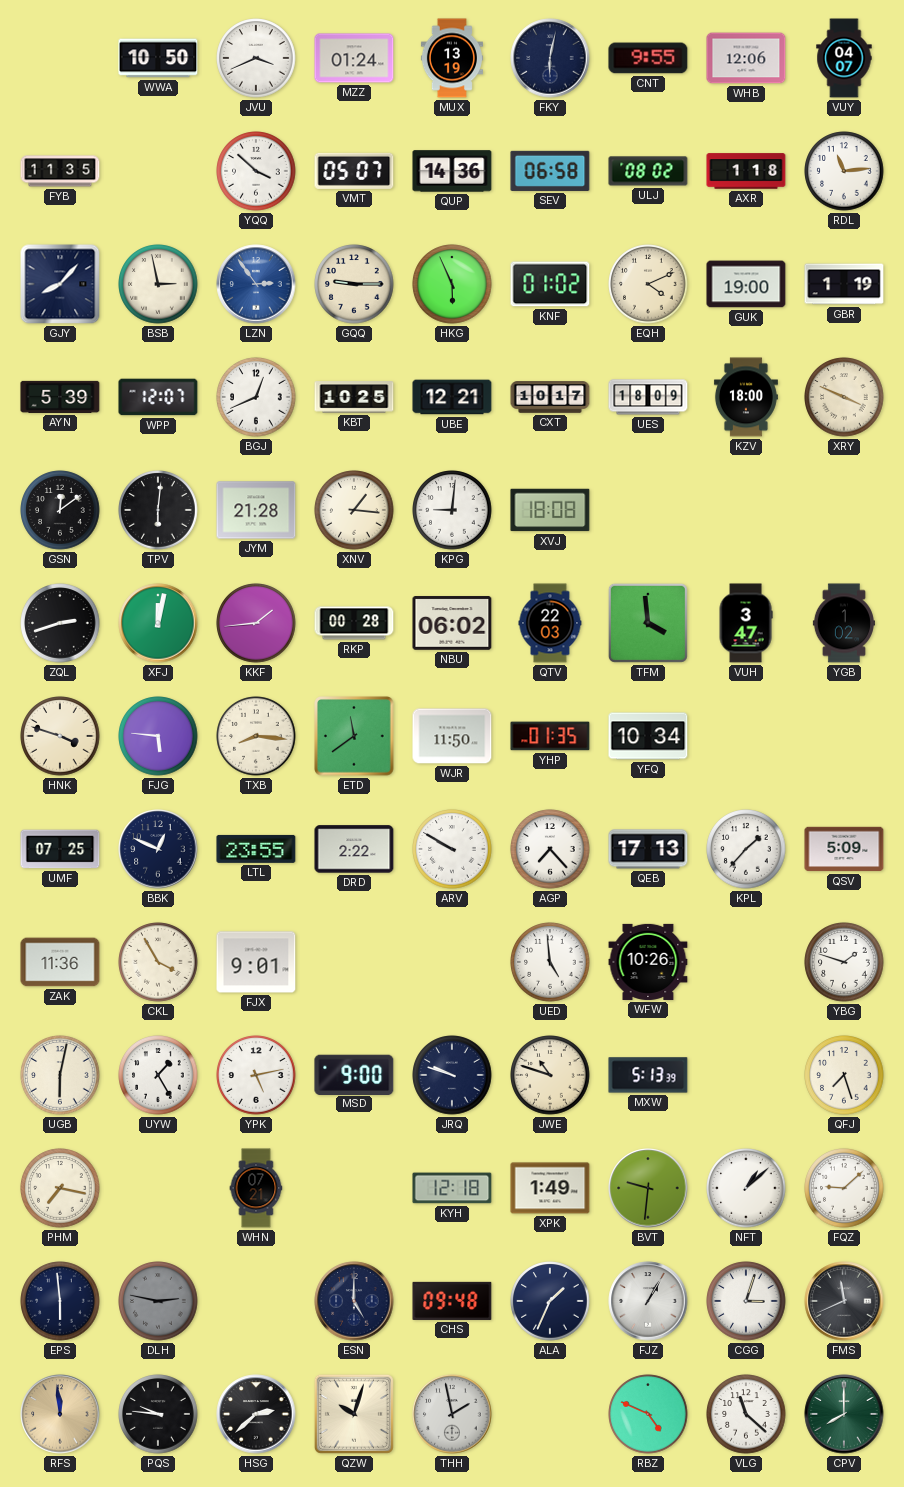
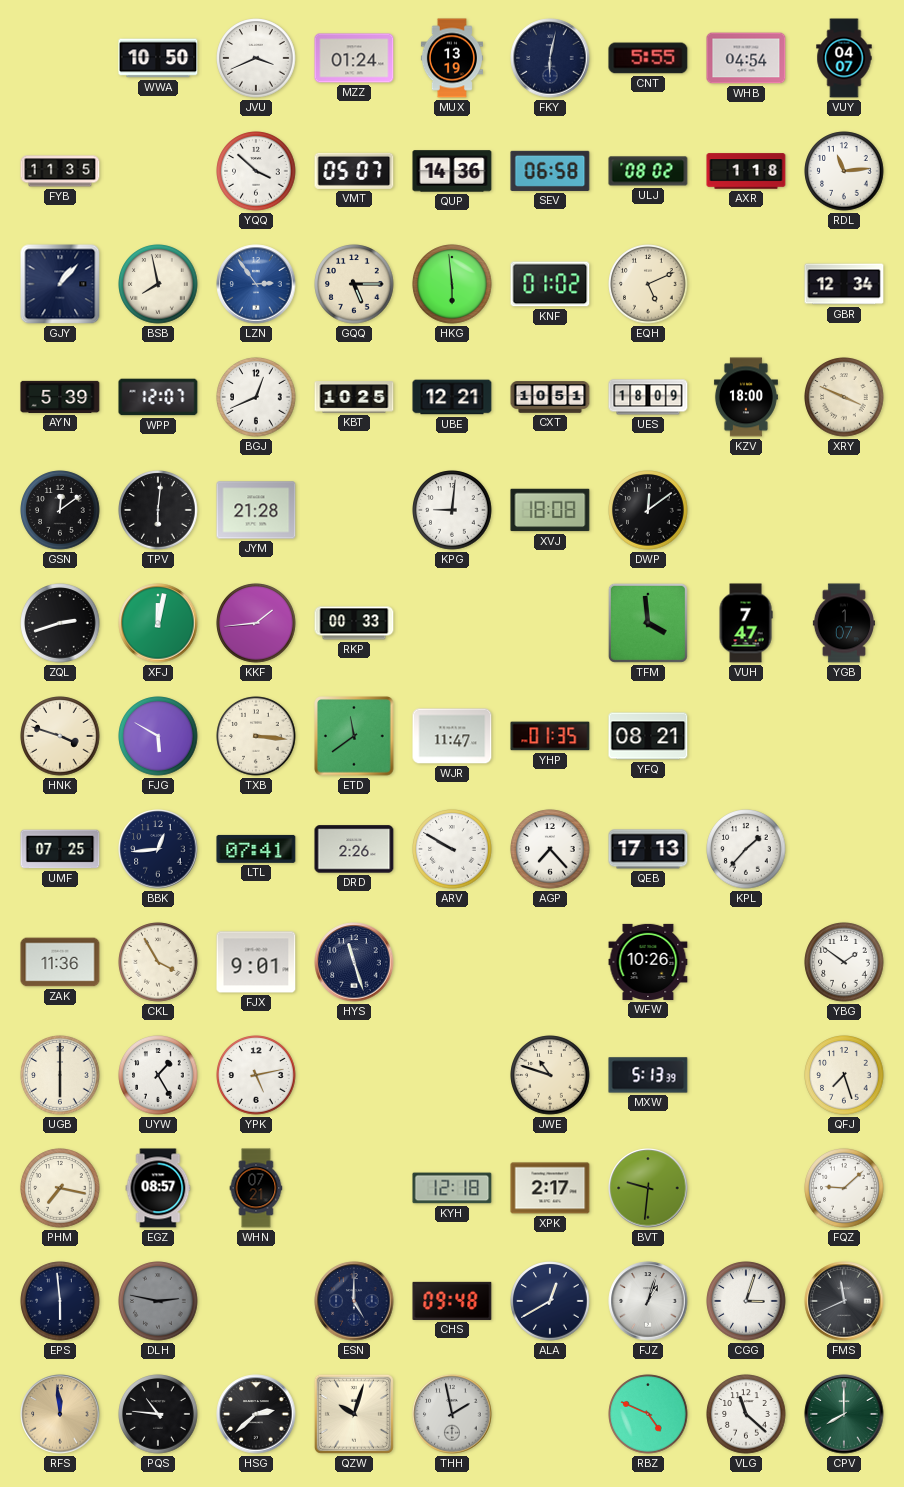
CNT: 9:55 -> 5:55
WHB: 12:06 -> 04:54
GJY: 8:07 -> 1:07
BSB: 2:58 -> 7:58
GQQ: 9:15 -> 5:15
HKG: 5:56 -> 5:59
EQH: 4:11 -> 5:11
GUK: 19:00 -> none
GBR: 1:19 -> 12:34
CXT: 10:17 -> 10:51
XNV: 1:16 -> none
DWP: none -> 12:09
RKP: 00:28 -> 00:33
NBU: 06:02 -> none
QTV: 22:03 -> none
VUH: 3:47 -> 7:47
YGB: 1:02 -> 1:07
FJG: 5:46 -> 5:50
TXB: 8:16 -> 3:16
WJR: 11:50 -> 11:47
YFQ: 10:34 -> 08:21
BBK: 12:49 -> 12:44
LTL: 23:55 -> 07:41
DRD: 2:22 -> 2:26
QSV: 5:09 -> none
HYS: none -> 11:27
UED: 4:59 -> none
YBG: 1:48 -> 1:51
UGB: 6:02 -> 6:00
MSD: 9:00 -> none
JRQ: 9:48 -> none
EGZ: none -> 08:57
XPK: 1:49 -> 2:17
NFT: 1:08 -> none
ALA: 1:34 -> 12:40
FJZ: 1:05 -> 1:03
PQS: 9:46 -> 10:46
